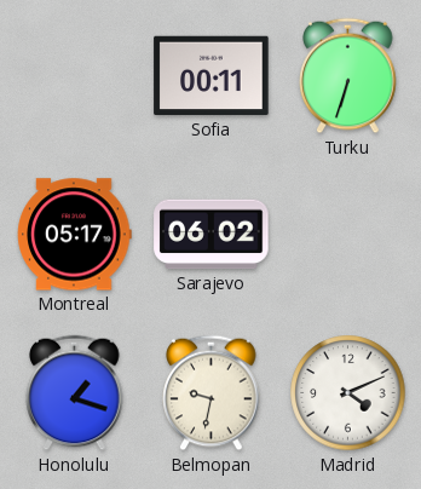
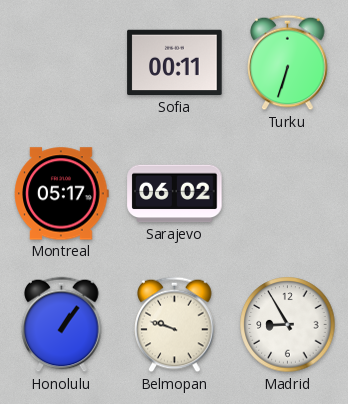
Honolulu: 1:18 -> 1:06
Belmopan: 9:32 -> 9:48
Madrid: 4:11 -> 8:55
